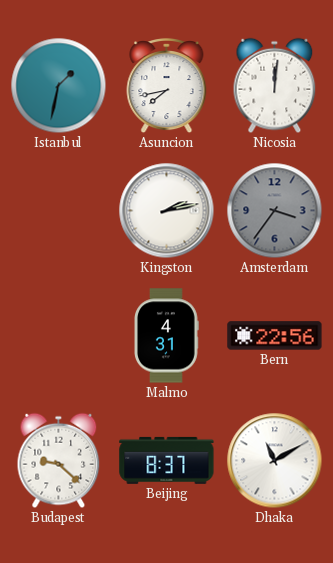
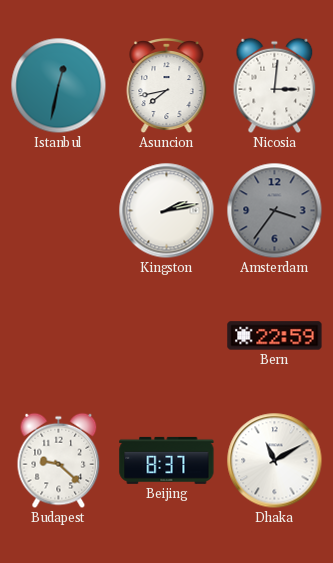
Istanbul: 1:32 -> 12:32
Nicosia: 12:01 -> 3:01
Malmo: 4:31 -> none
Bern: 22:56 -> 22:59
